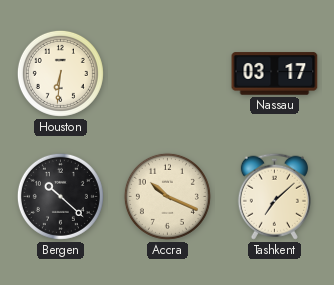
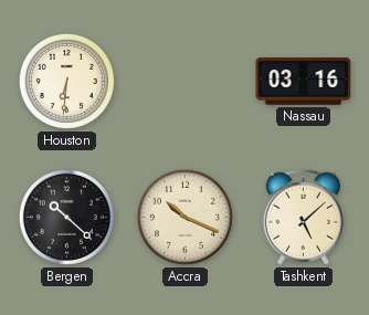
Nassau: 03:17 -> 03:16
Tashkent: 7:08 -> 5:08
